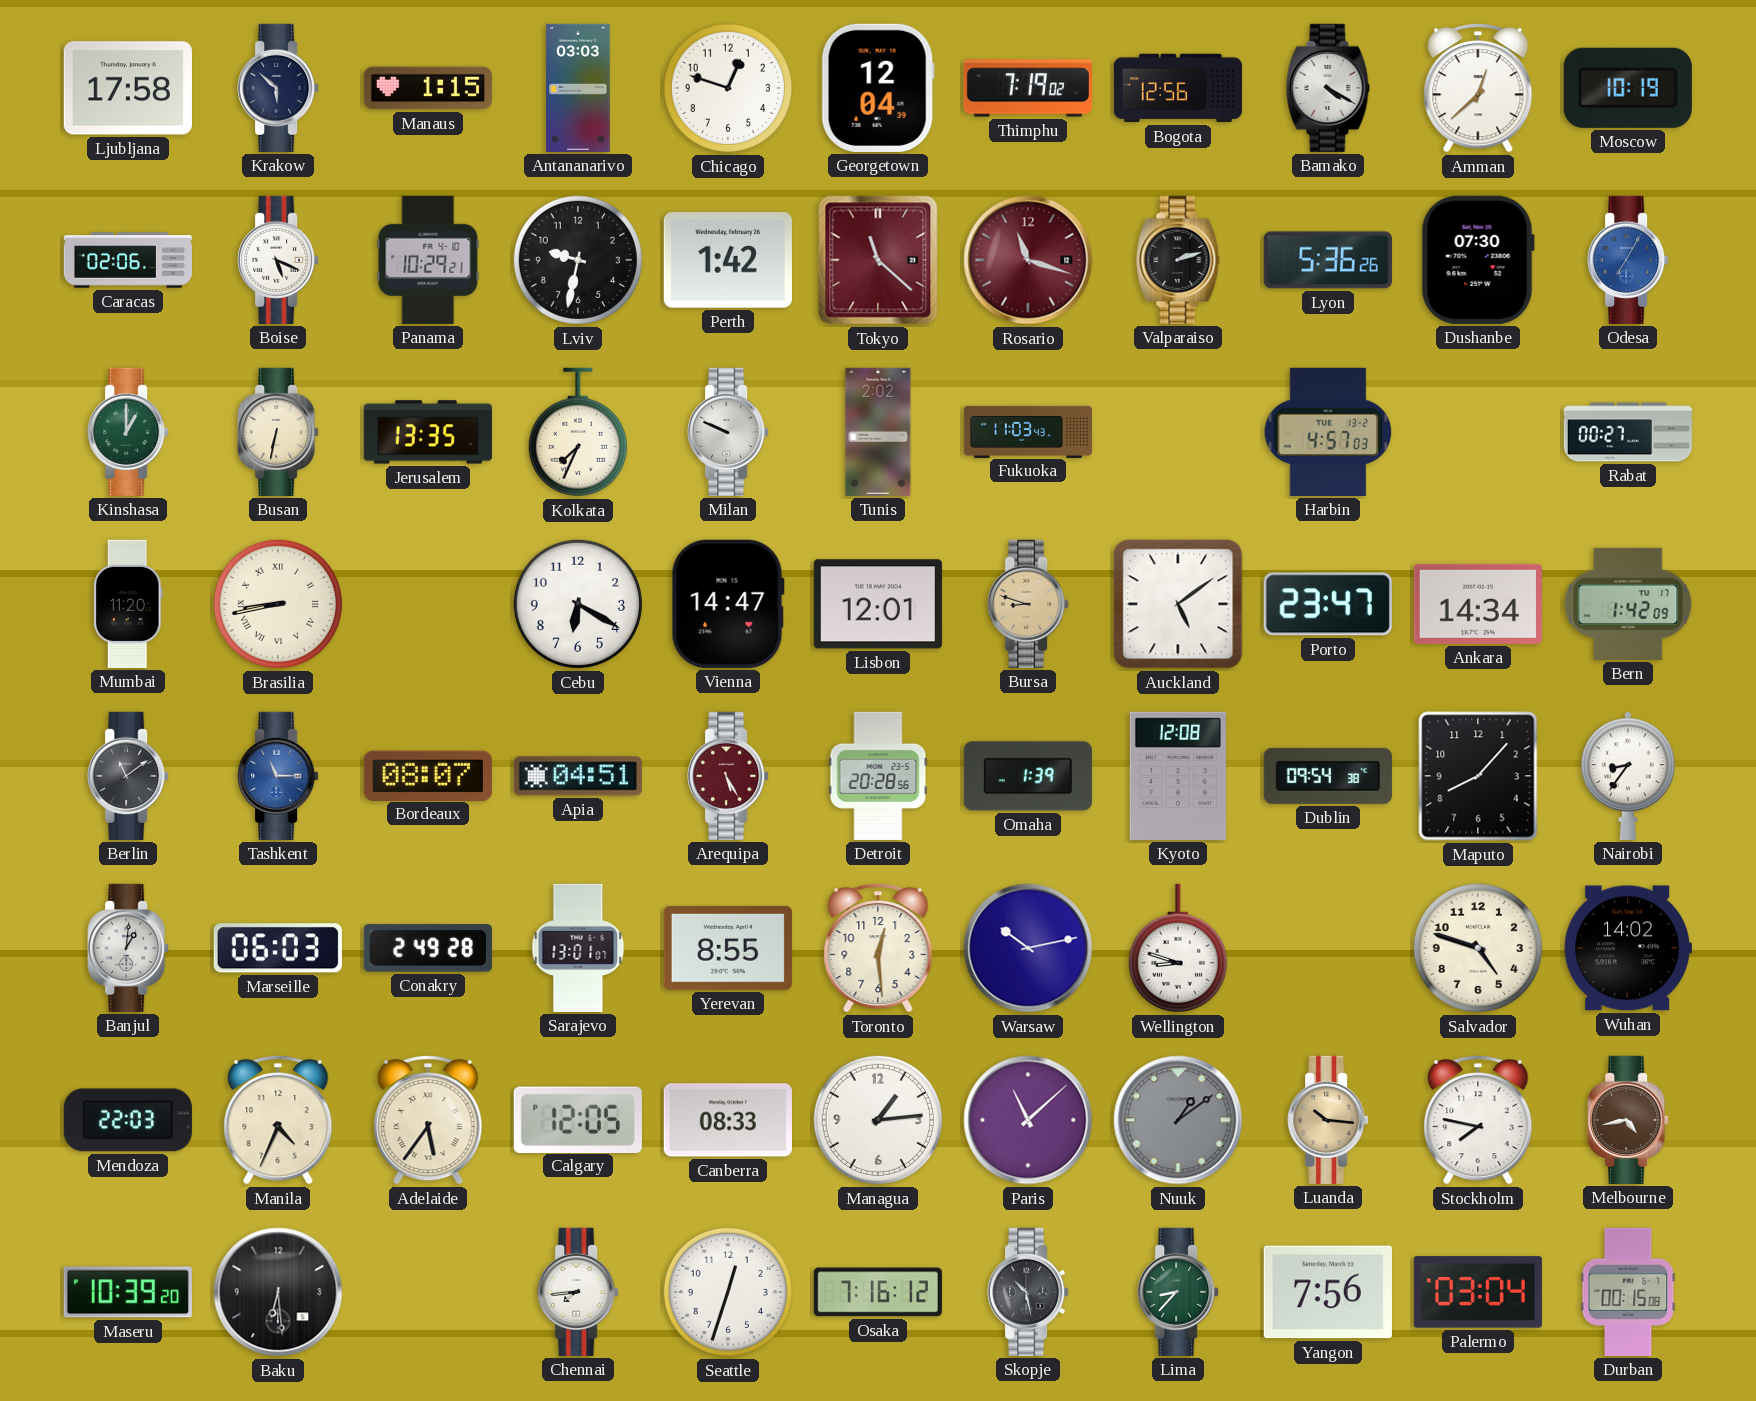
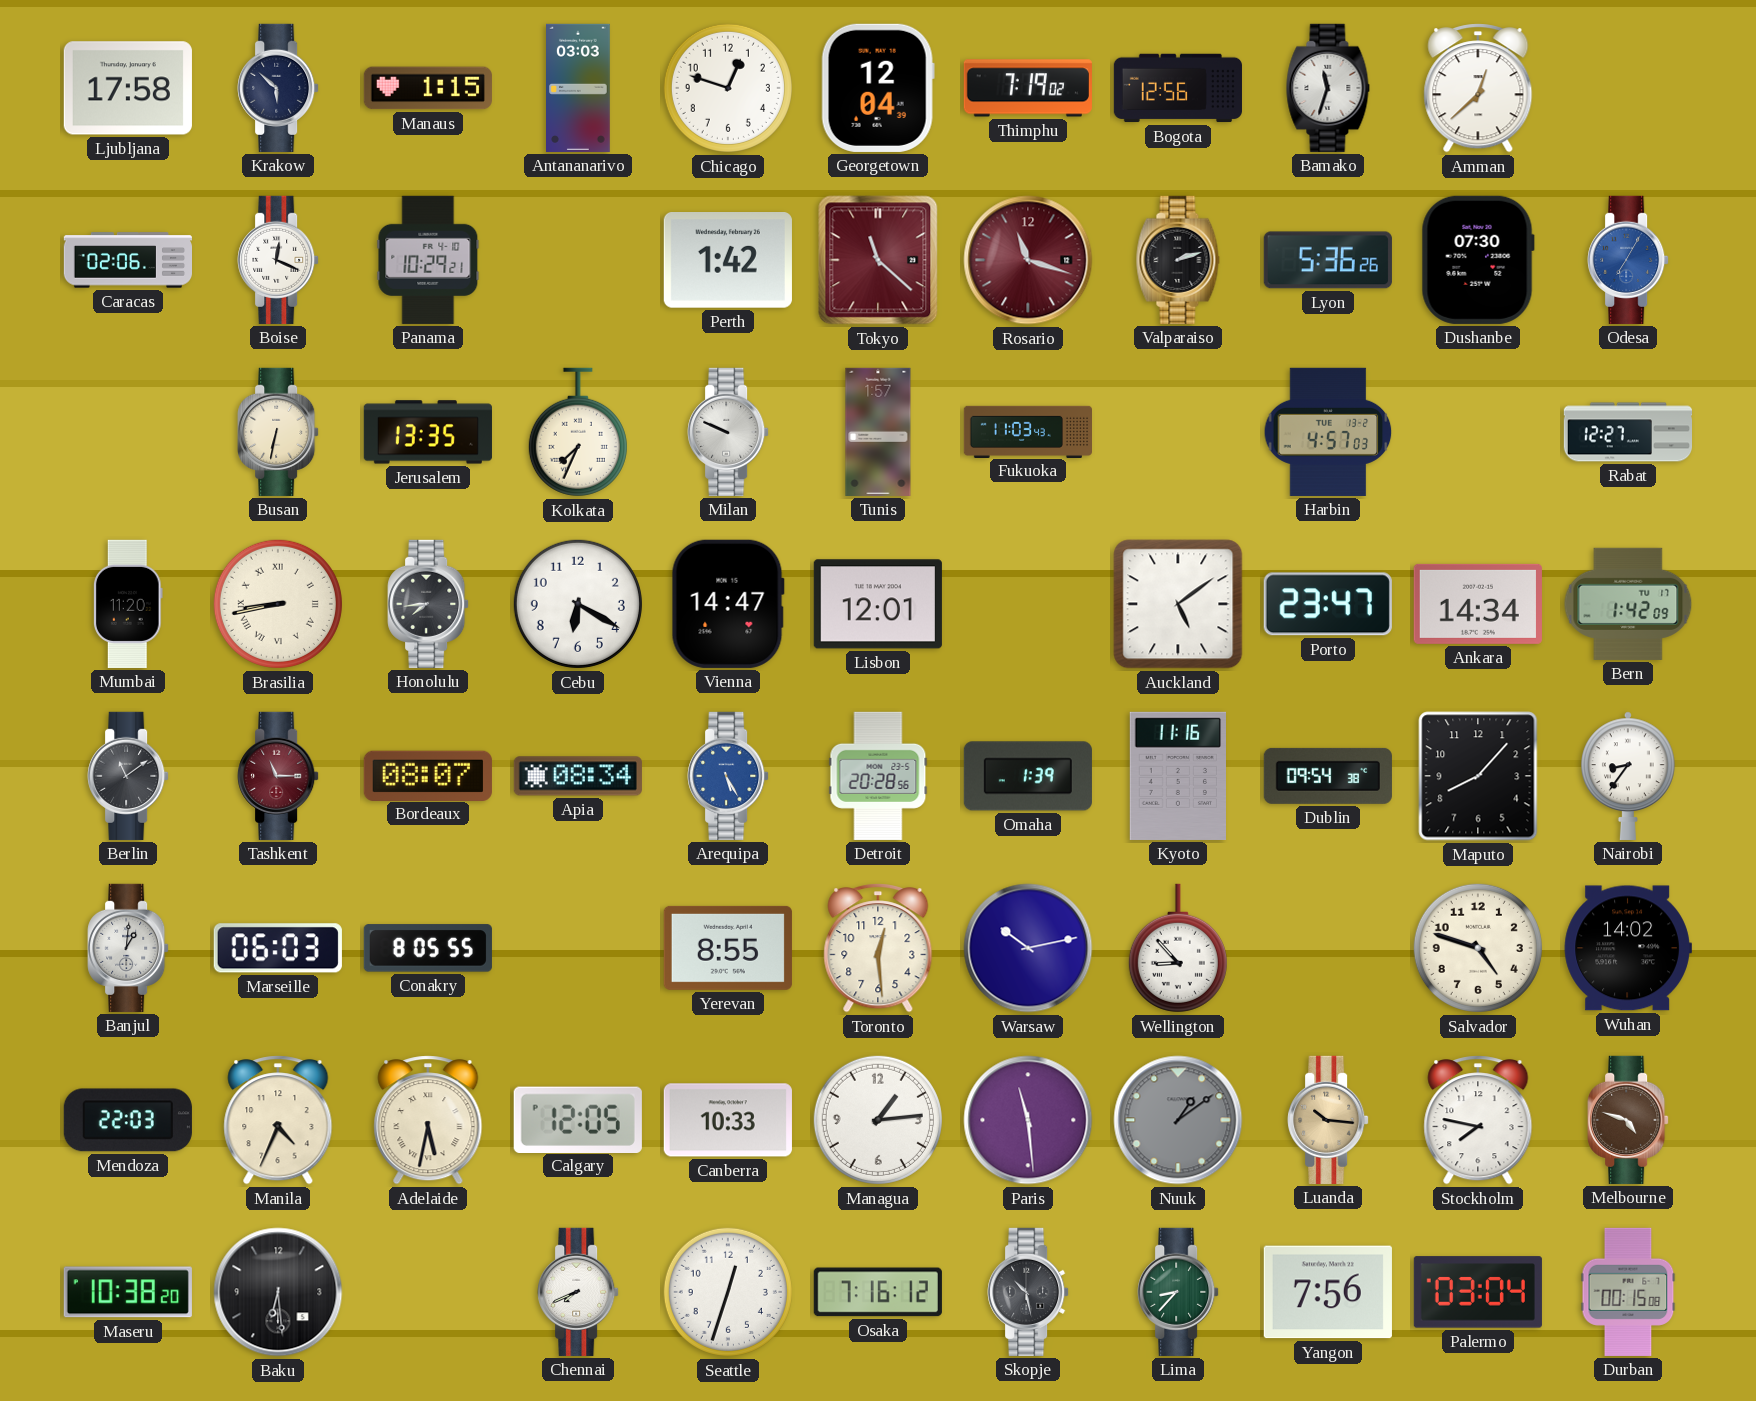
Bamako: 4:20 -> 11:33
Moscow: 10:19 -> none
Boise: 5:19 -> 12:19
Lviv: 9:32 -> none
Kinshasa: 1:00 -> none
Tunis: 2:02 -> 1:57
Rabat: 00:27 -> 12:27
Honolulu: none -> 7:44
Bursa: 8:48 -> none
Tashkent dial: blue -> burgundy
Apia: 04:51 -> 08:34
Arequipa dial: burgundy -> blue
Kyoto: 12:08 -> 11:16
Conakry: 2:49 -> 8:05
Sarajevo: 13:01 -> none
Wellington: 8:48 -> 8:53
Adelaide: 5:36 -> 5:32
Canberra: 08:33 -> 10:33
Paris: 11:08 -> 11:29
Melbourne: 4:43 -> 4:48
Maseru: 10:39 -> 10:38
Chennai: 7:44 -> 7:41
